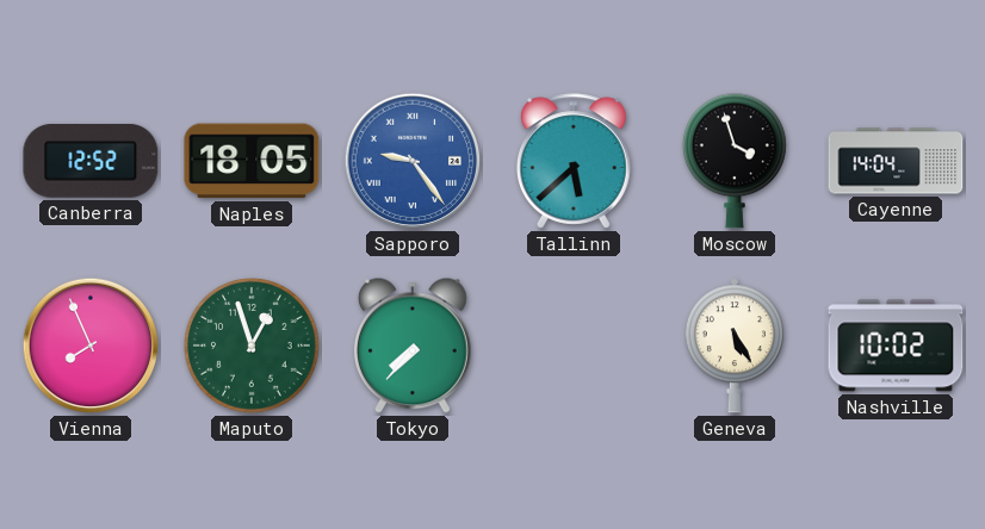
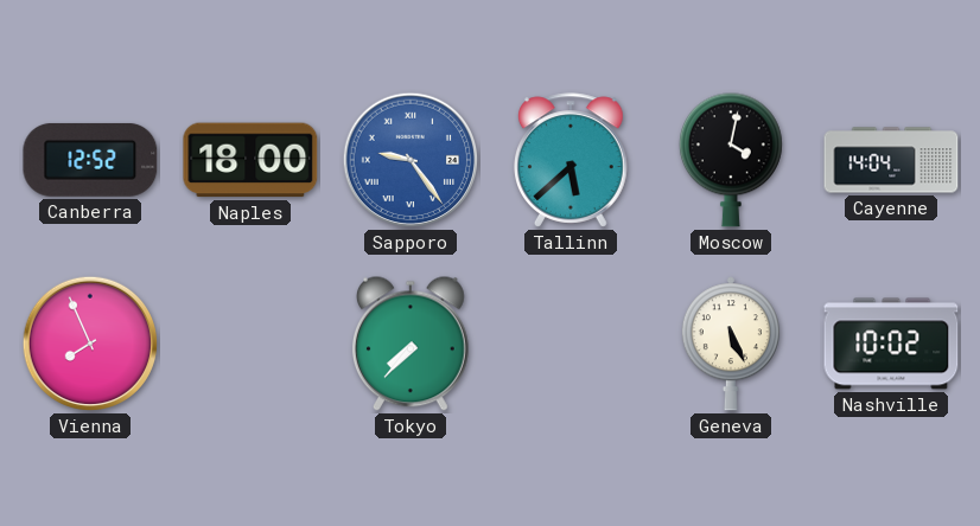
Naples: 18:05 -> 18:00
Moscow: 3:57 -> 4:02
Maputo: 12:57 -> none
Geneva: 5:25 -> 5:26
